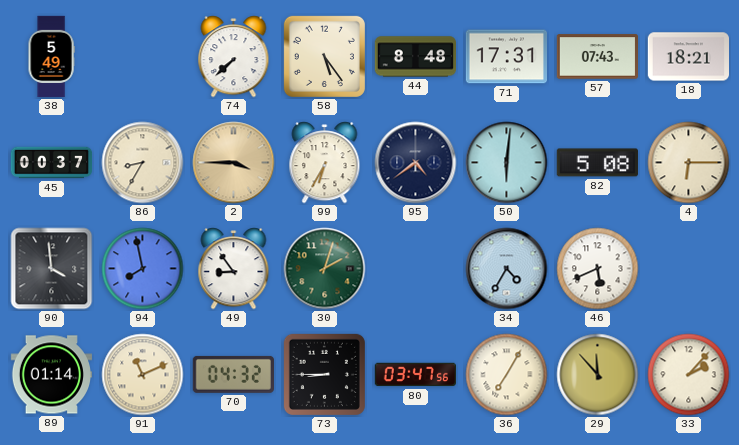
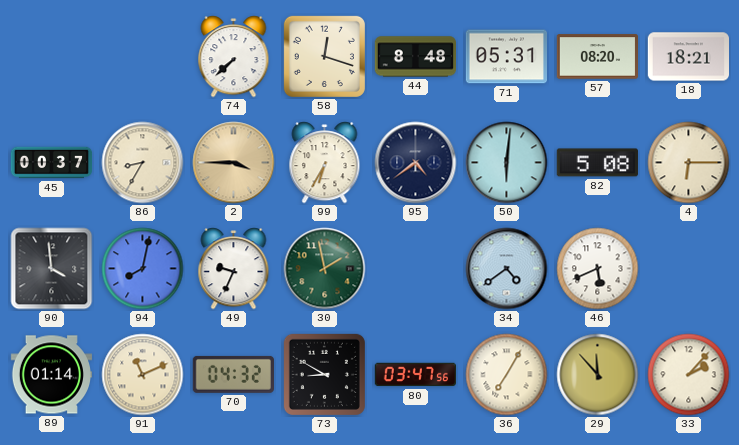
38: 5:49 -> none
58: 5:24 -> 12:18
71: 17:31 -> 05:31
57: 07:43 -> 08:20
94: 7:58 -> 8:02
49: 8:54 -> 9:34
30: 2:03 -> 1:58
34: 4:35 -> 4:39
73: 8:45 -> 8:50
